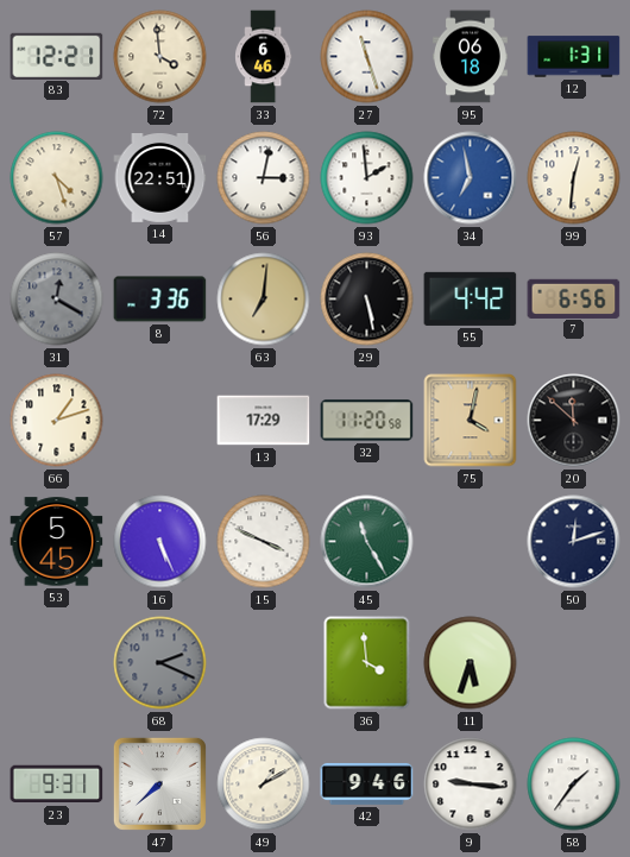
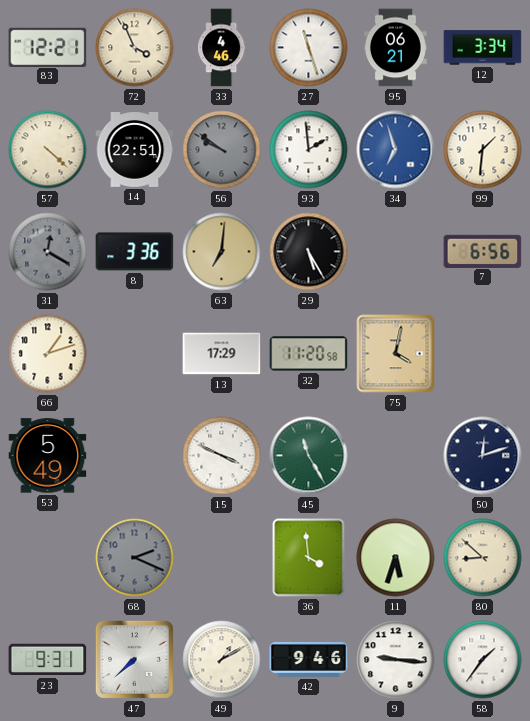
72: 3:59 -> 3:56
33: 6:46 -> 4:46
95: 06:18 -> 06:21
12: 1:31 -> 3:34
57: 4:27 -> 4:22
56: 3:02 -> 9:51
56 dial: white -> grey
34: 6:58 -> 6:57
99: 12:31 -> 1:31
29: 5:28 -> 5:25
55: 4:42 -> none
20: 11:52 -> none
53: 5:45 -> 5:49
16: 5:26 -> none
80: none -> 8:52
